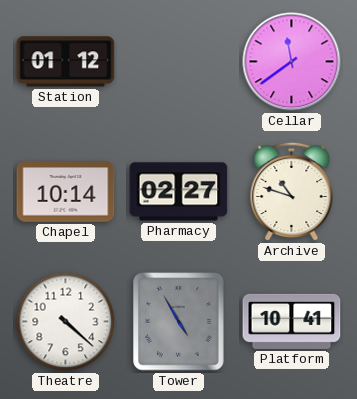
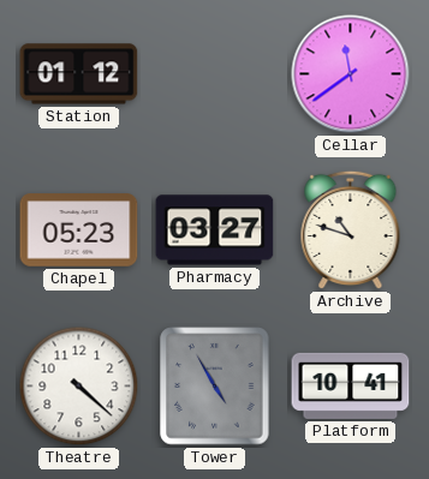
Chapel: 10:14 -> 05:23
Pharmacy: 02:27 -> 03:27
